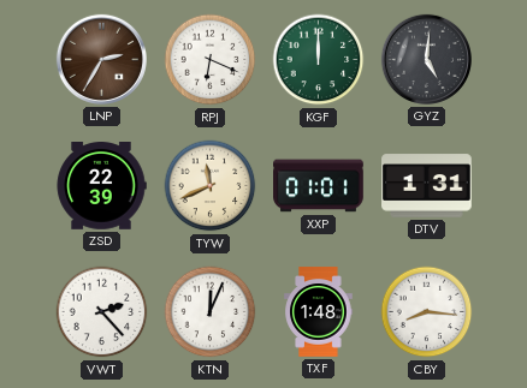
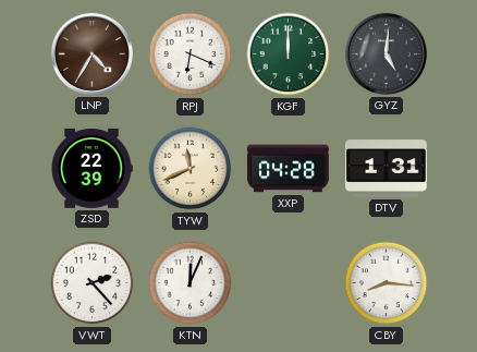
LNP: 2:35 -> 4:35
XXP: 01:01 -> 04:28
TXF: 1:48 -> none
